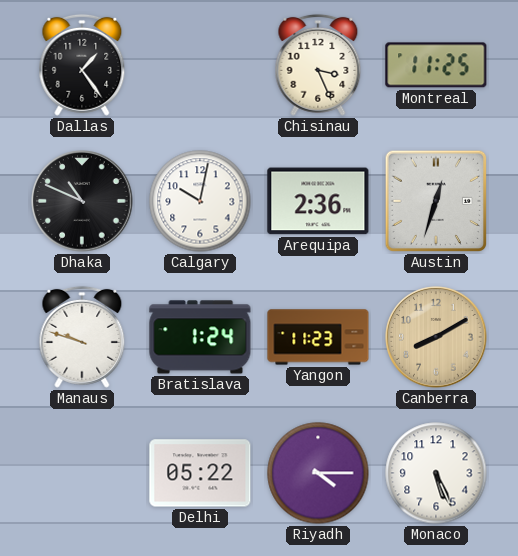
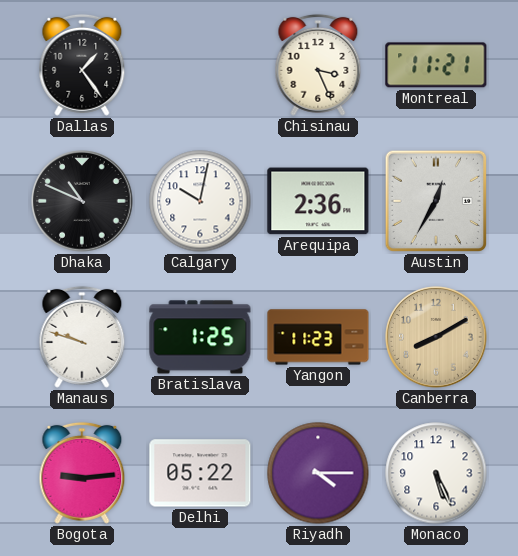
Montreal: 11:25 -> 11:21
Austin: 12:33 -> 12:35
Bratislava: 1:24 -> 1:25
Bogota: none -> 9:14
